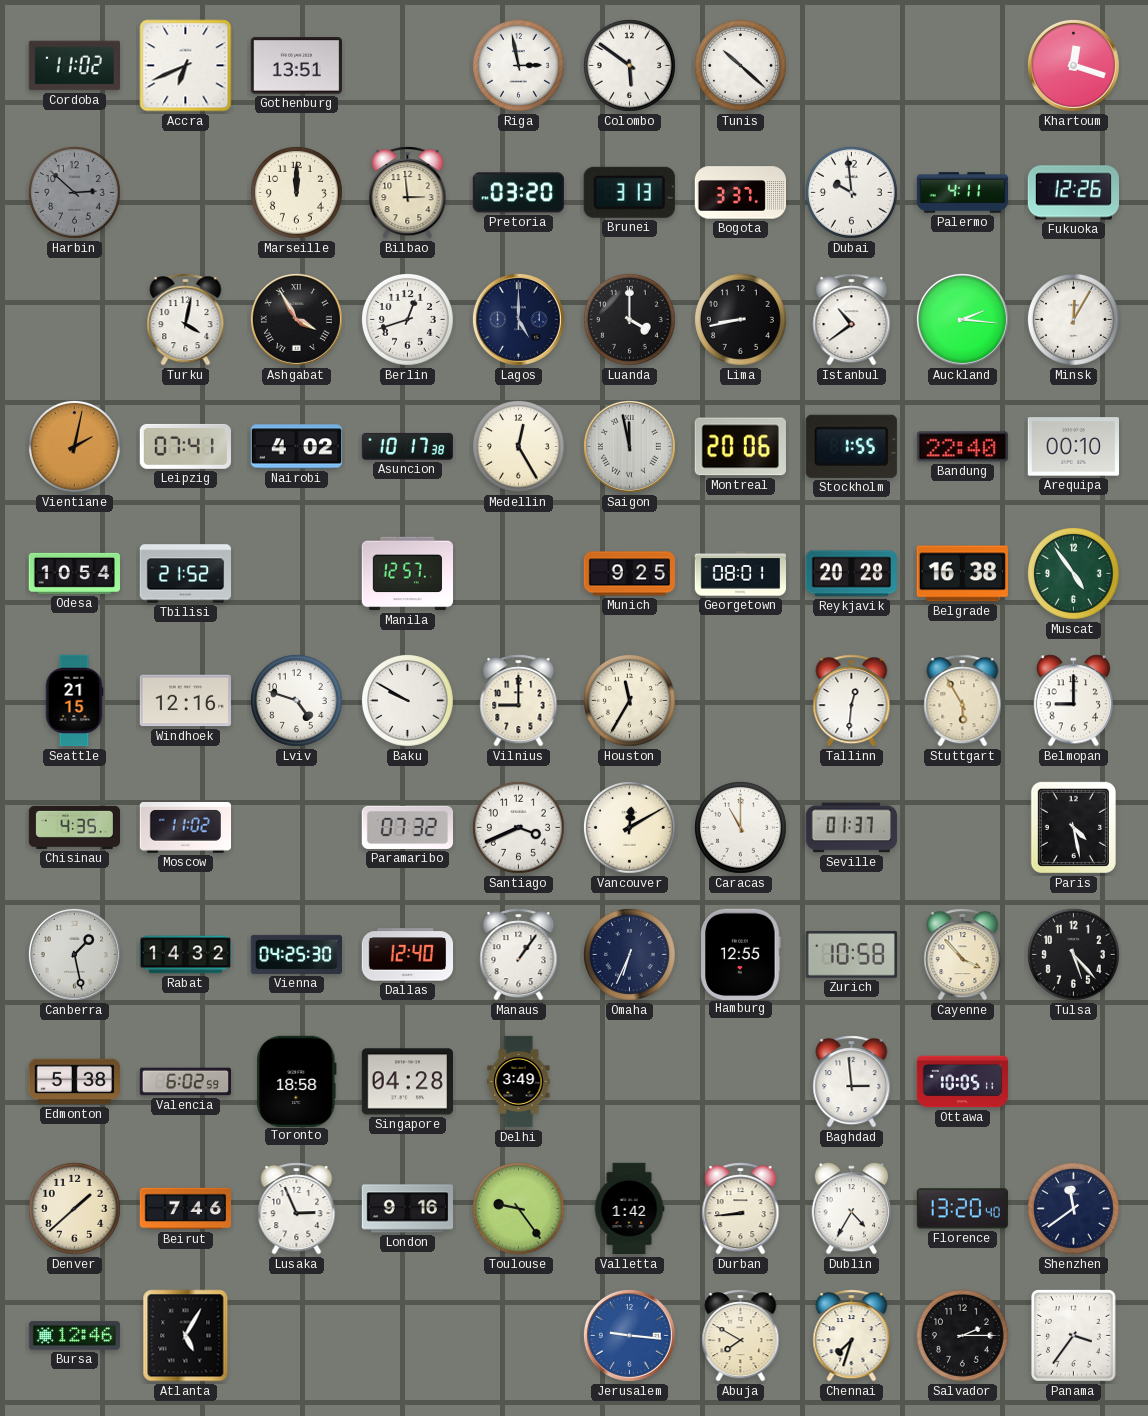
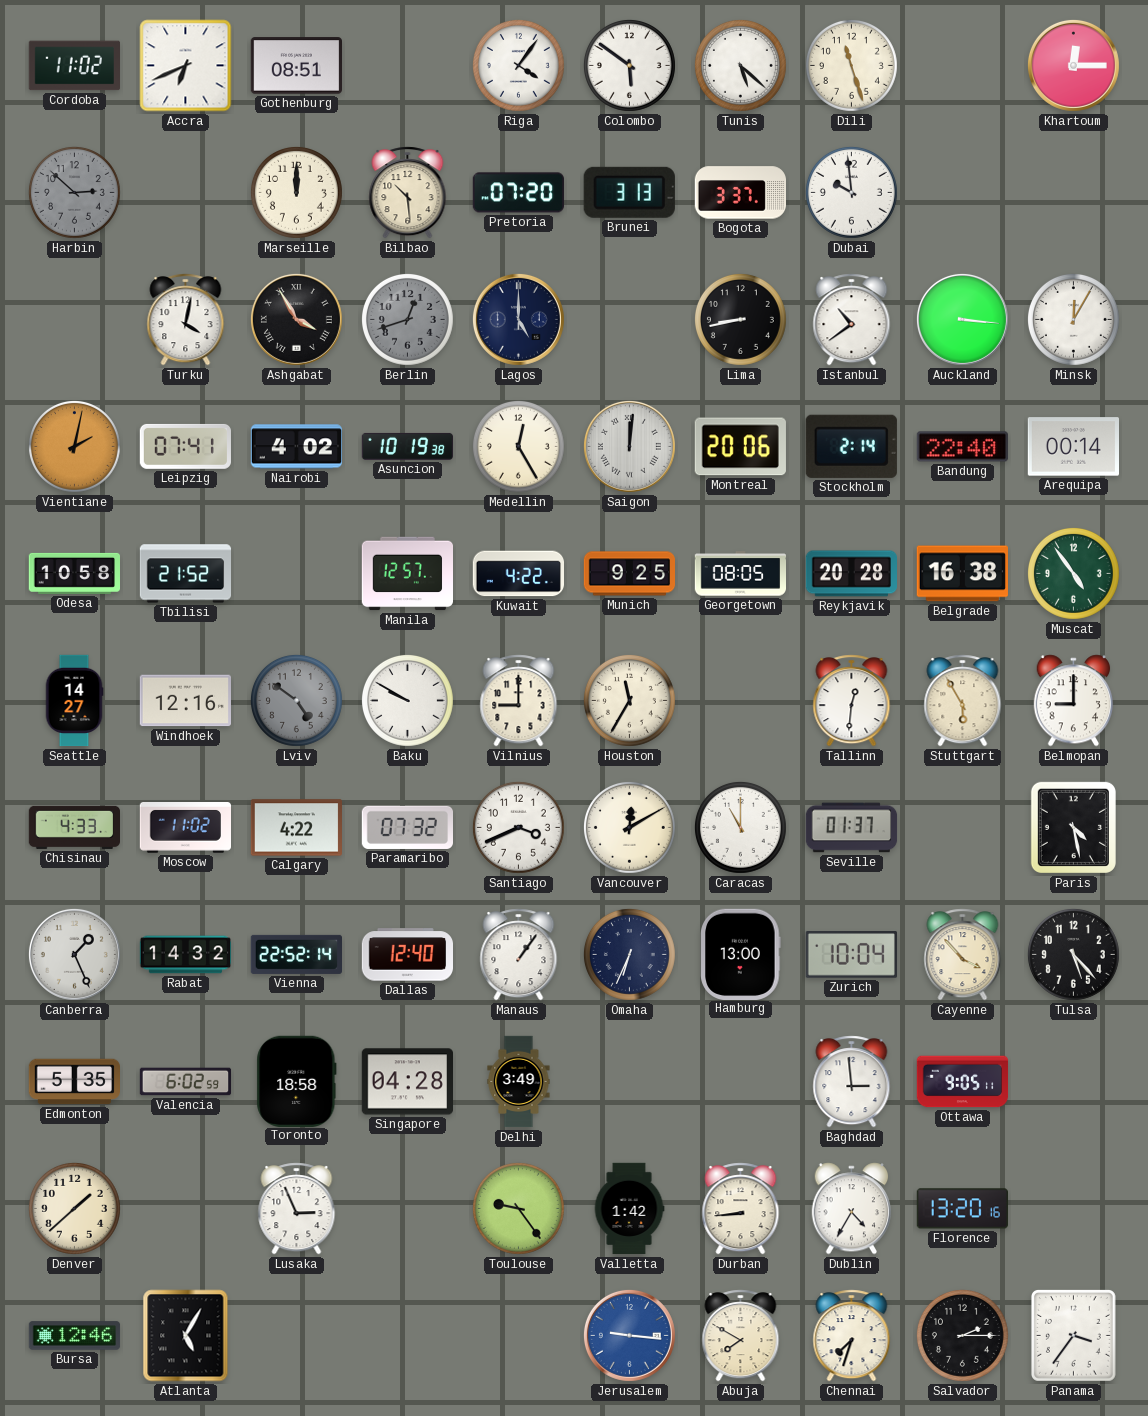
Gothenburg: 13:51 -> 08:51
Riga: 2:58 -> 4:06
Tunis: 10:22 -> 5:22
Dili: none -> 11:27
Khartoum: 12:18 -> 12:15
Bilbao: 2:59 -> 10:29
Pretoria: 03:20 -> 07:20
Palermo: 4:11 -> none
Fukuoka: 12:26 -> none
Berlin dial: white -> grey
Luanda: 4:00 -> none
Auckland: 2:16 -> 3:16
Asuncion: 10:17 -> 10:19
Saigon: 11:58 -> 12:01
Stockholm: 1:55 -> 2:14
Arequipa: 00:10 -> 00:14
Odesa: 10:54 -> 10:58
Kuwait: none -> 4:22
Georgetown: 08:01 -> 08:05
Seattle: 21:15 -> 14:27
Lviv: 4:48 -> 4:51
Lviv dial: white -> grey
Chisinau: 4:35 -> 4:33
Calgary: none -> 4:22
Canberra: 1:28 -> 1:26
Vienna: 04:25 -> 22:52
Hamburg: 12:55 -> 13:00
Zurich: 10:58 -> 10:04
Edmonton: 5:38 -> 5:35
Ottawa: 10:05 -> 9:05
Beirut: 7:46 -> none
London: 9:16 -> none
Florence: 13:20:40 -> 13:20:16
Shenzhen: 11:39 -> none
